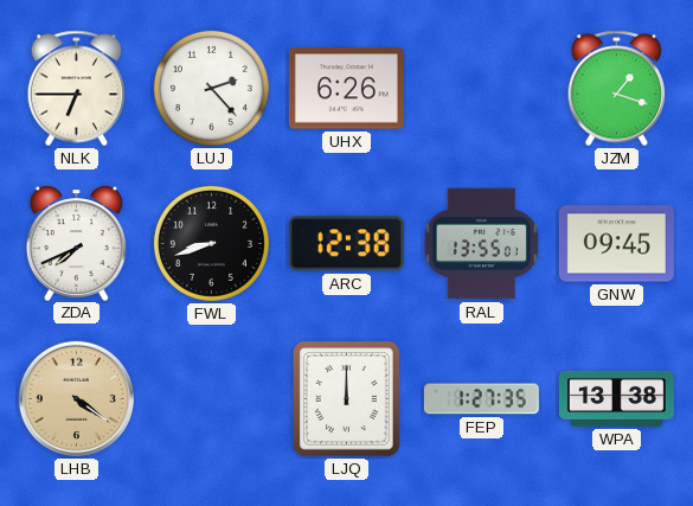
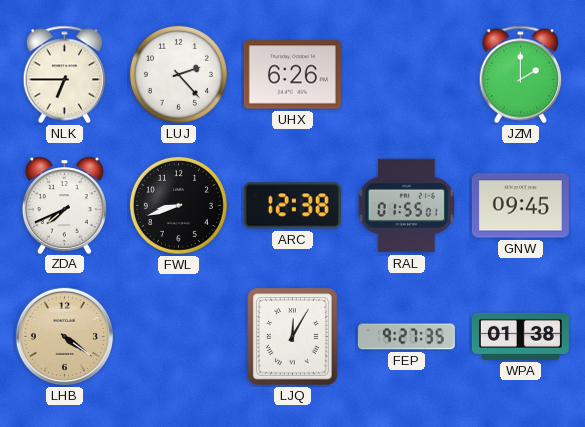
JZM: 1:18 -> 2:00
RAL: 13:55 -> 01:55
LJQ: 12:00 -> 12:05
FEP: 1:27 -> 9:27
WPA: 13:38 -> 01:38
